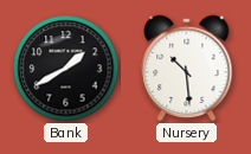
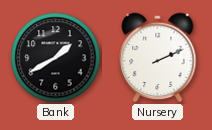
Nursery: 10:29 -> 2:11
